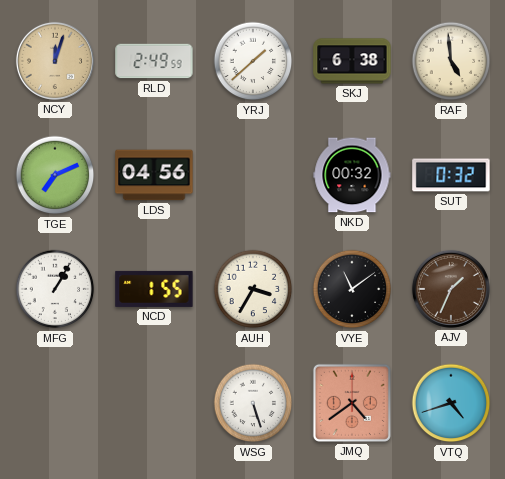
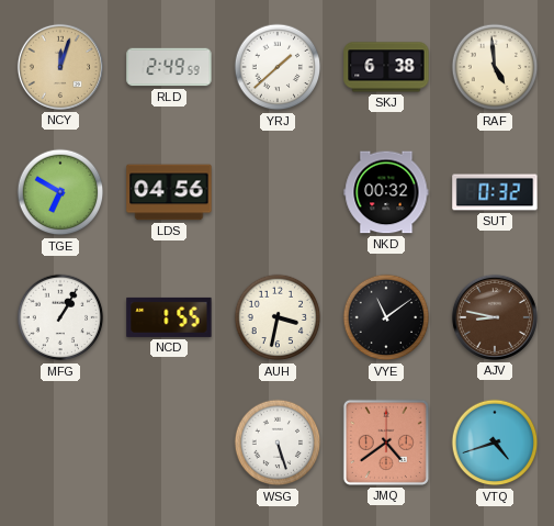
TGE: 7:11 -> 6:50
AUH: 3:35 -> 3:32
AJV: 1:34 -> 8:47
